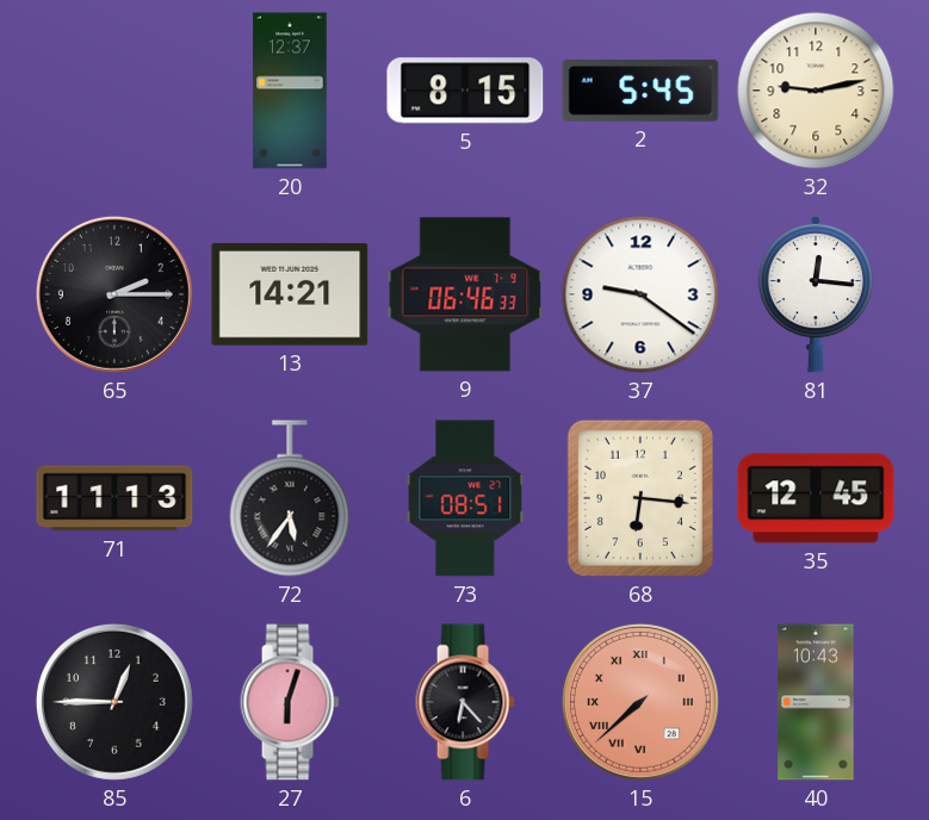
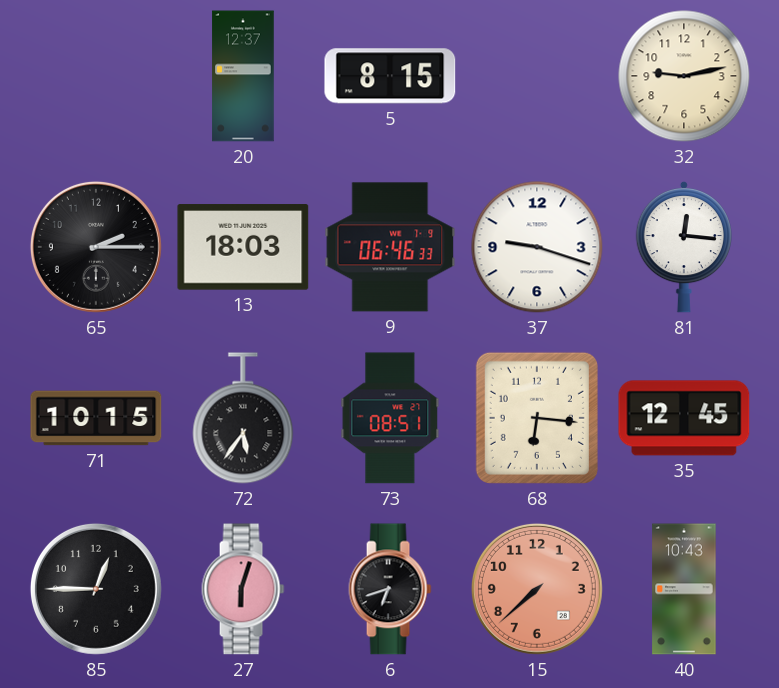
2: 5:45 -> none
13: 14:21 -> 18:03
37: 9:21 -> 9:18
71: 11:13 -> 10:15
6: 6:23 -> 6:42
15 numerals: Roman -> Arabic
